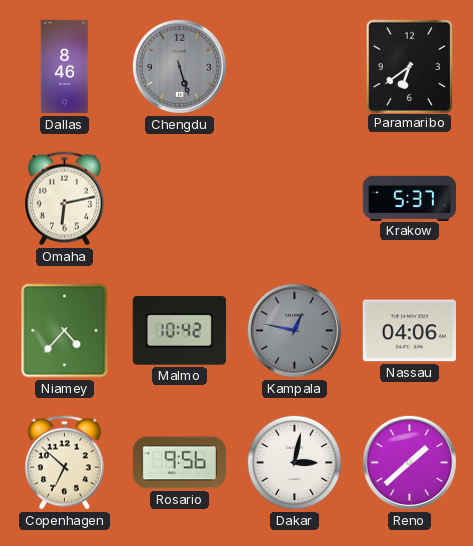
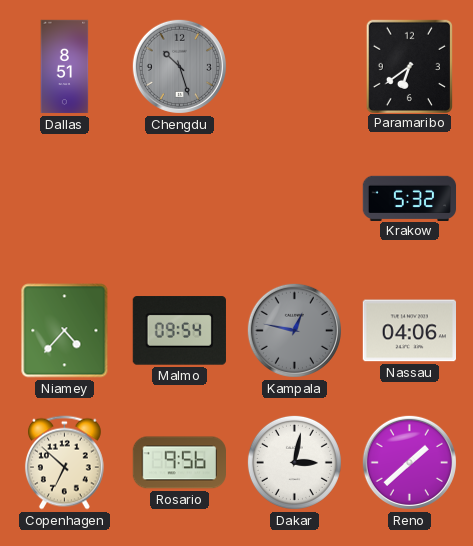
Dallas: 8:46 -> 8:51
Chengdu: 5:27 -> 10:27
Omaha: 6:13 -> none
Krakow: 5:37 -> 5:32
Malmo: 10:42 -> 09:54
